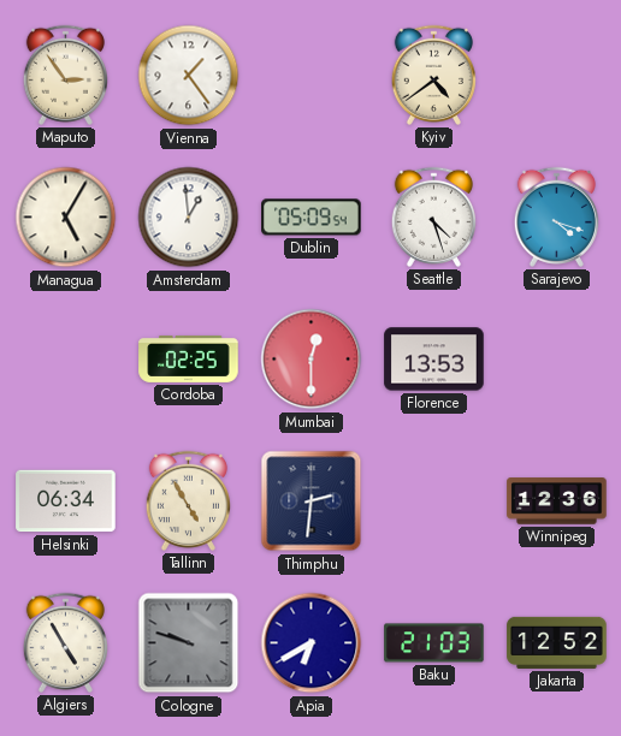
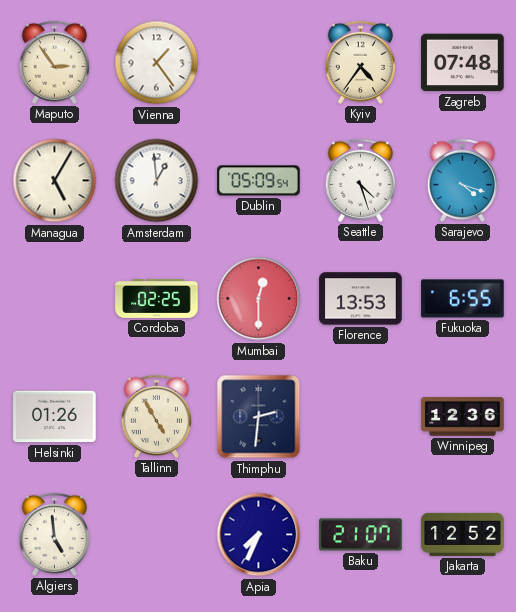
Kyiv: 4:39 -> 4:36
Zagreb: none -> 07:48
Fukuoka: none -> 6:55
Helsinki: 06:34 -> 01:26
Algiers: 4:55 -> 4:59
Cologne: 9:48 -> none
Apia: 6:40 -> 7:34
Baku: 21:03 -> 21:07
